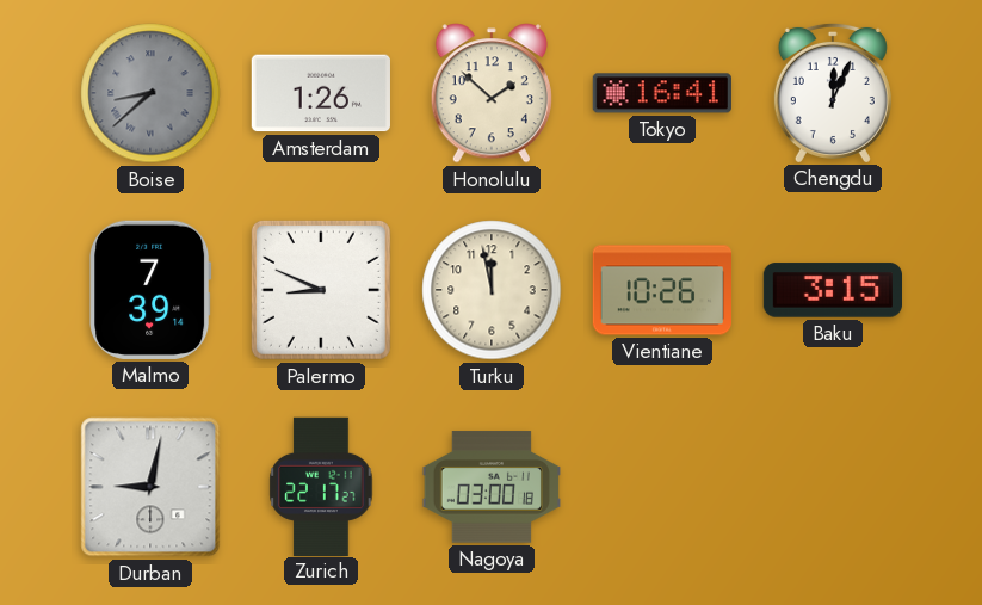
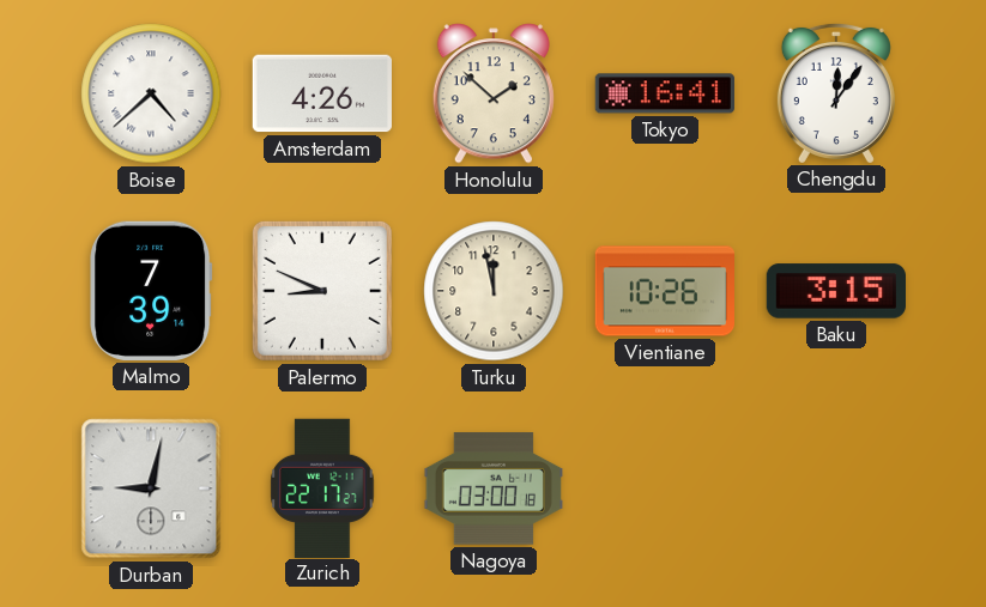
Boise: 8:38 -> 4:38
Boise dial: grey -> white
Amsterdam: 1:26 -> 4:26
Chengdu: 12:04 -> 12:06
